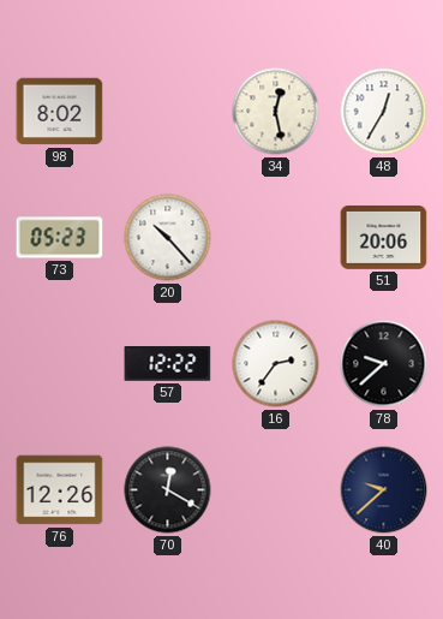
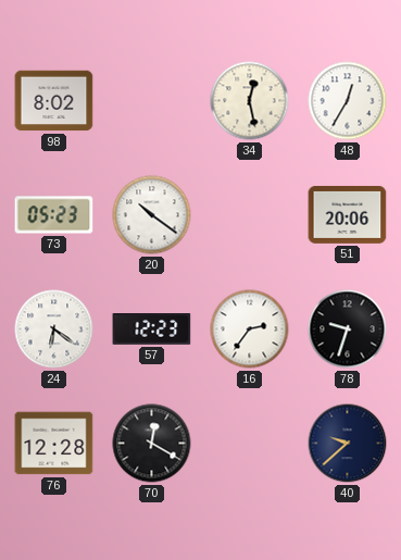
20: 10:23 -> 10:21
24: none -> 6:21
57: 12:22 -> 12:23
78: 9:38 -> 9:33
76: 12:26 -> 12:28
